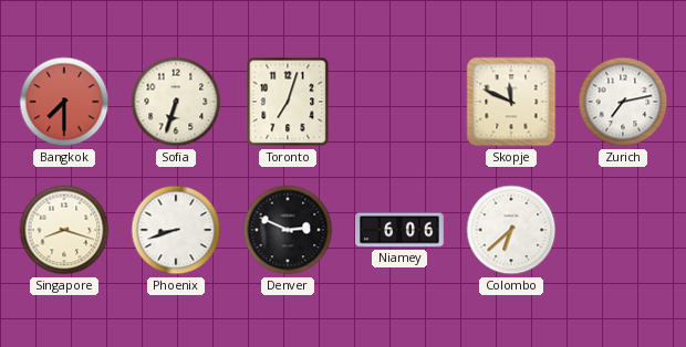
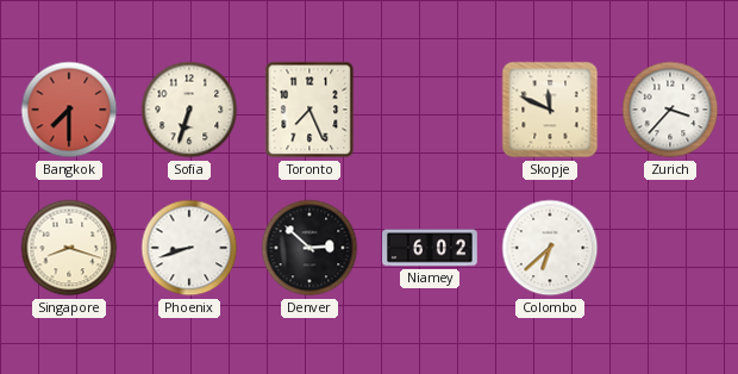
Toronto: 7:03 -> 7:26
Zurich: 7:13 -> 3:37
Denver: 2:49 -> 2:52
Niamey: 6:06 -> 6:02
